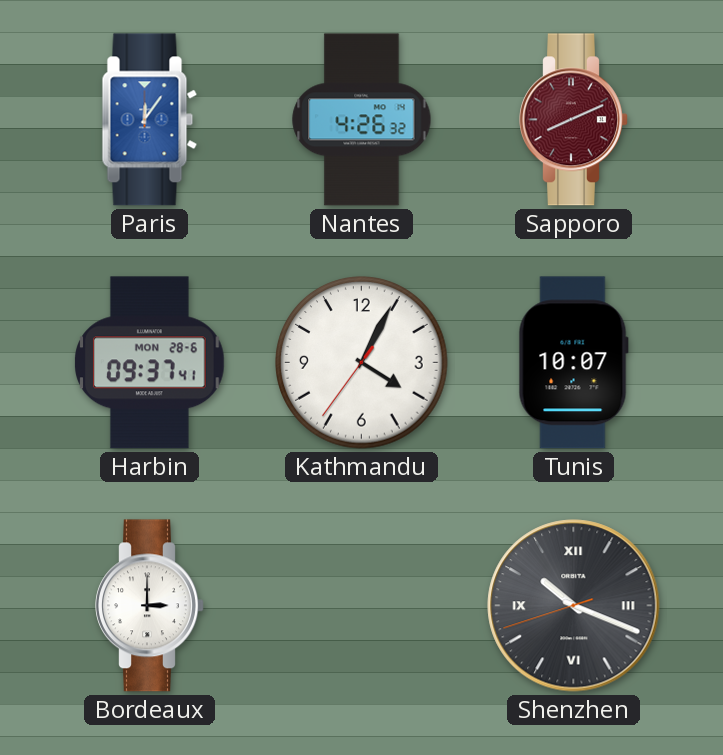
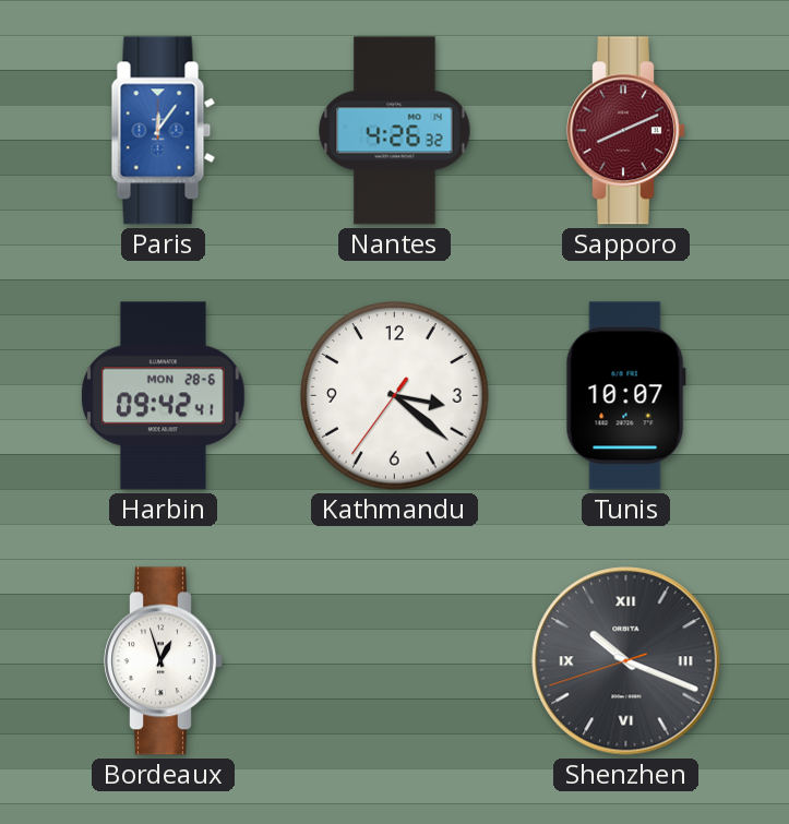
Harbin: 09:37 -> 09:42
Kathmandu: 4:04 -> 3:21
Bordeaux: 3:00 -> 12:57
